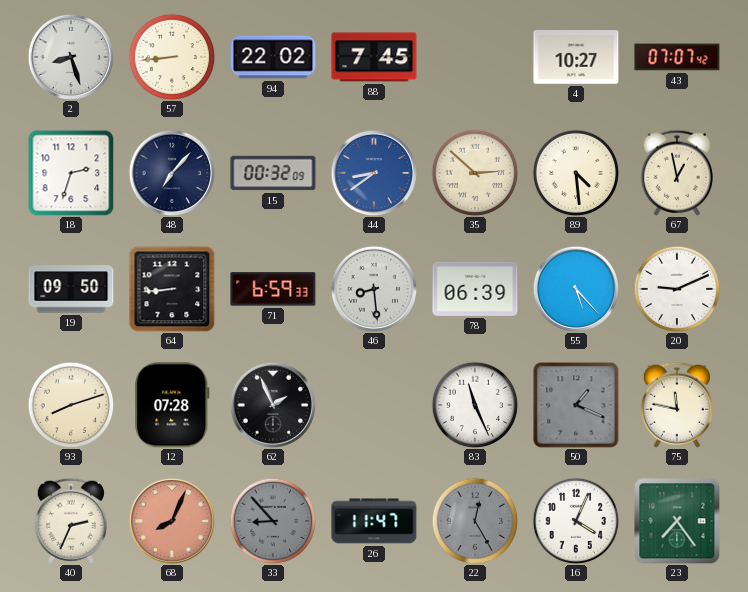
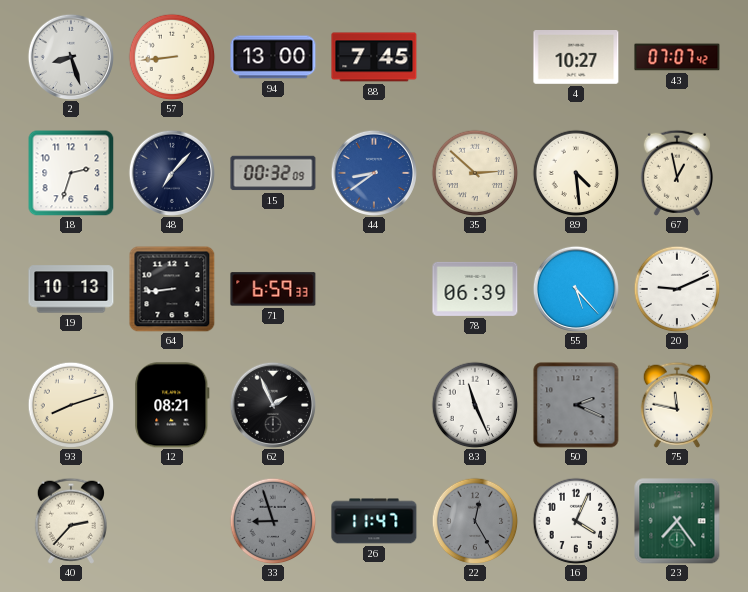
94: 22:02 -> 13:00
19: 09:50 -> 10:13
46: 8:29 -> none
12: 07:28 -> 08:21
50: 1:19 -> 2:19
40: 2:34 -> 2:37
68: 8:04 -> none
33: 8:53 -> 8:57
